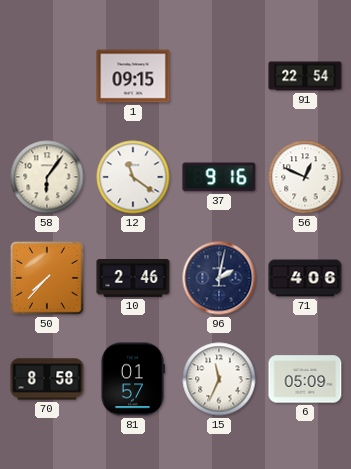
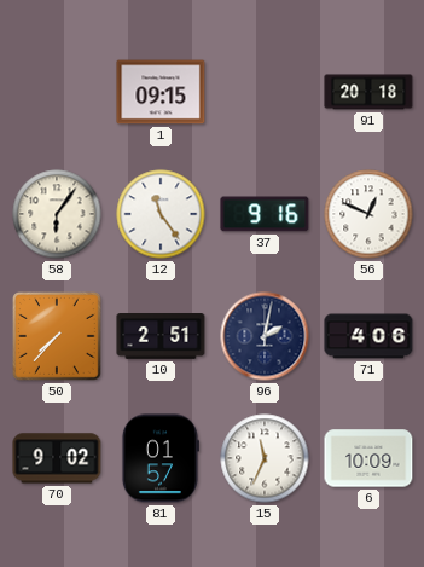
91: 22:54 -> 20:18
12: 11:21 -> 11:24
10: 2:46 -> 2:51
70: 8:58 -> 9:02
6: 05:09 -> 10:09
